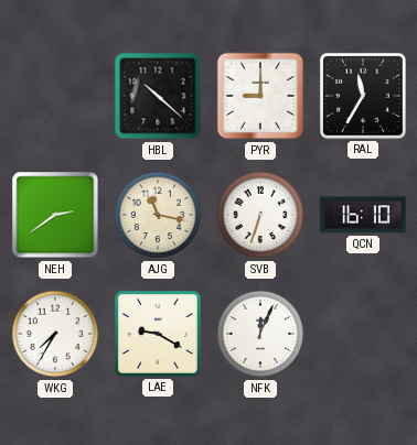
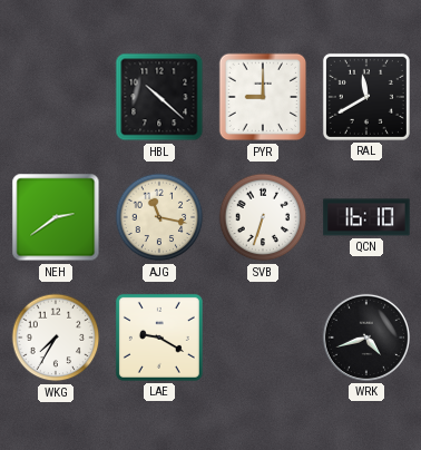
RAL: 11:35 -> 11:40
NFK: 12:04 -> none
WRK: none -> 4:42
